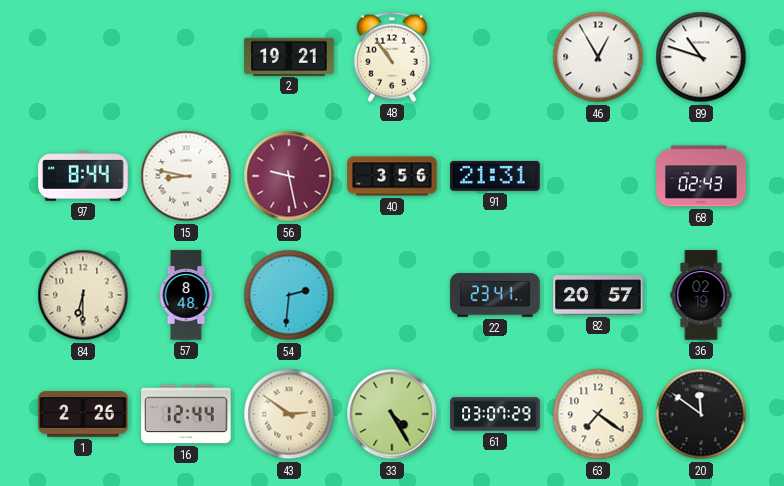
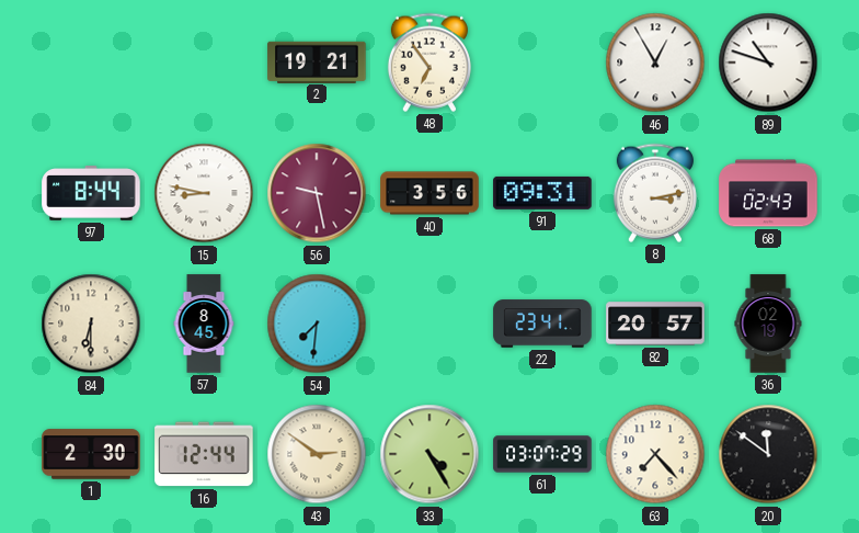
48: 10:54 -> 6:54
91: 21:31 -> 09:31
8: none -> 3:13
57: 8:48 -> 8:45
54: 2:31 -> 7:31
1: 2:26 -> 2:30
63: 7:21 -> 7:23
